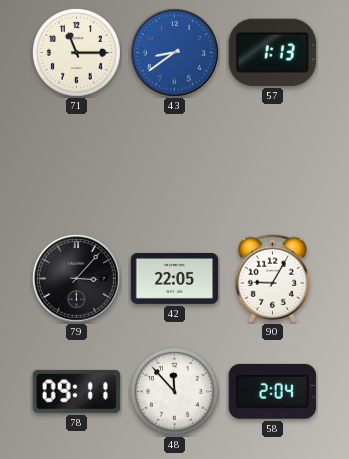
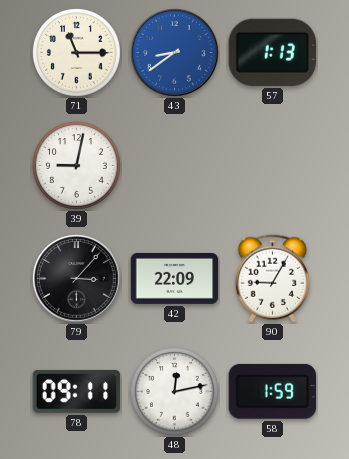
39: none -> 9:02
42: 22:05 -> 22:09
48: 11:53 -> 12:13
58: 2:04 -> 1:59
